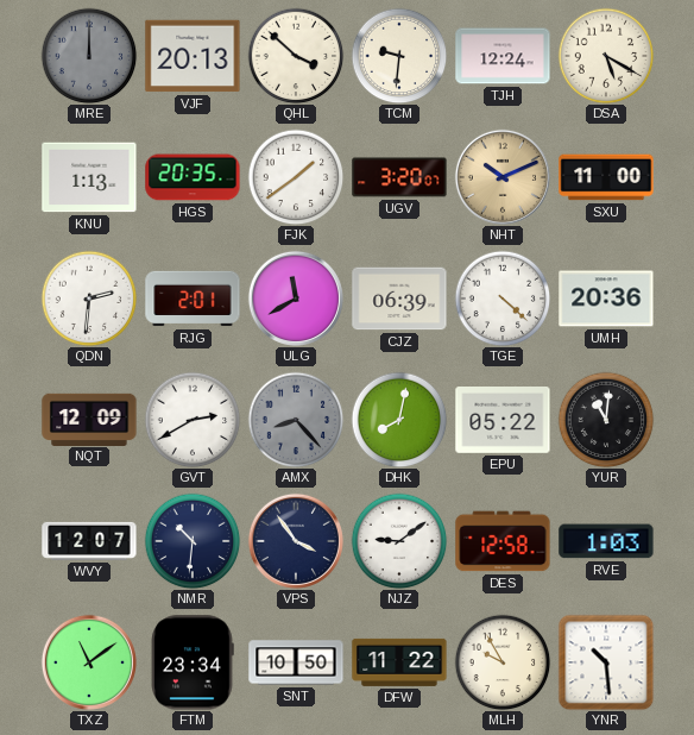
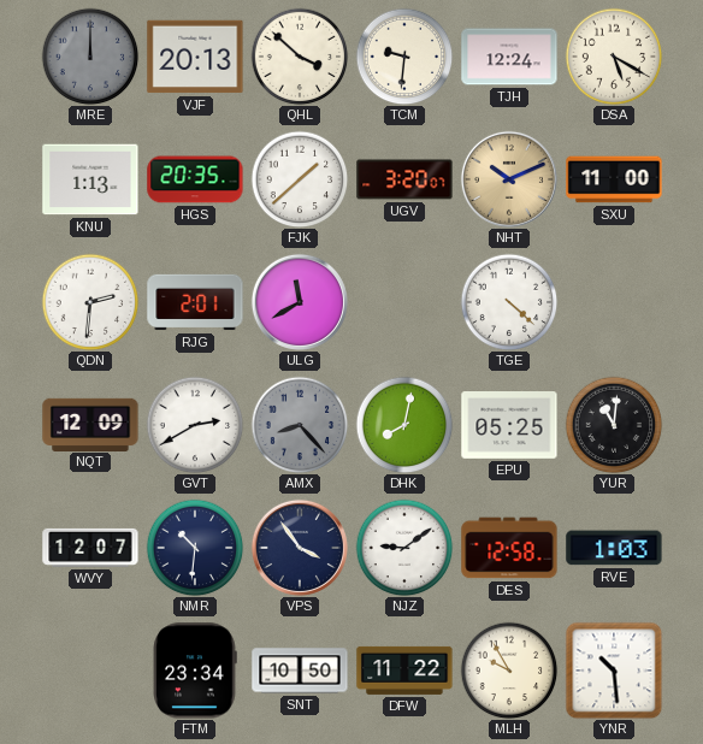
FJK: 1:39 -> 1:38
CJZ: 06:39 -> none
UMH: 20:36 -> none
EPU: 05:22 -> 05:25
TXZ: 11:09 -> none
